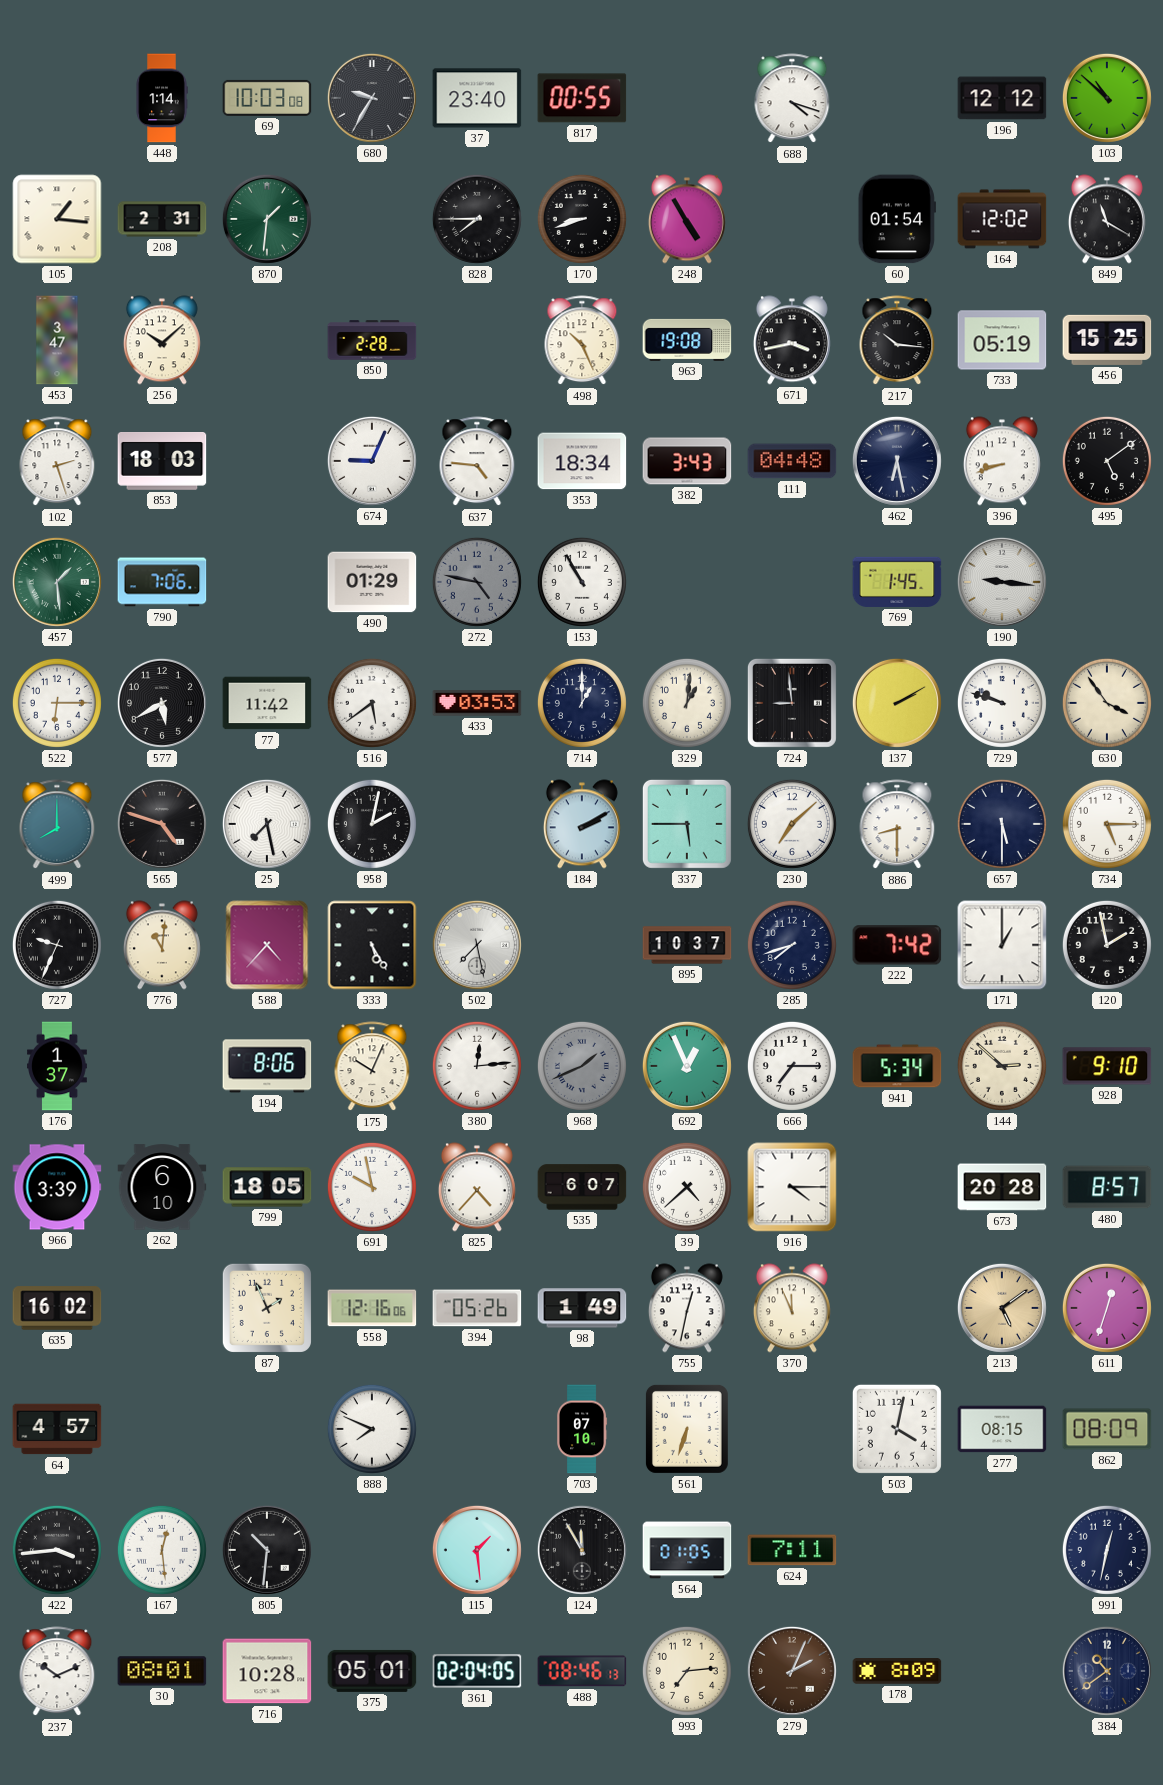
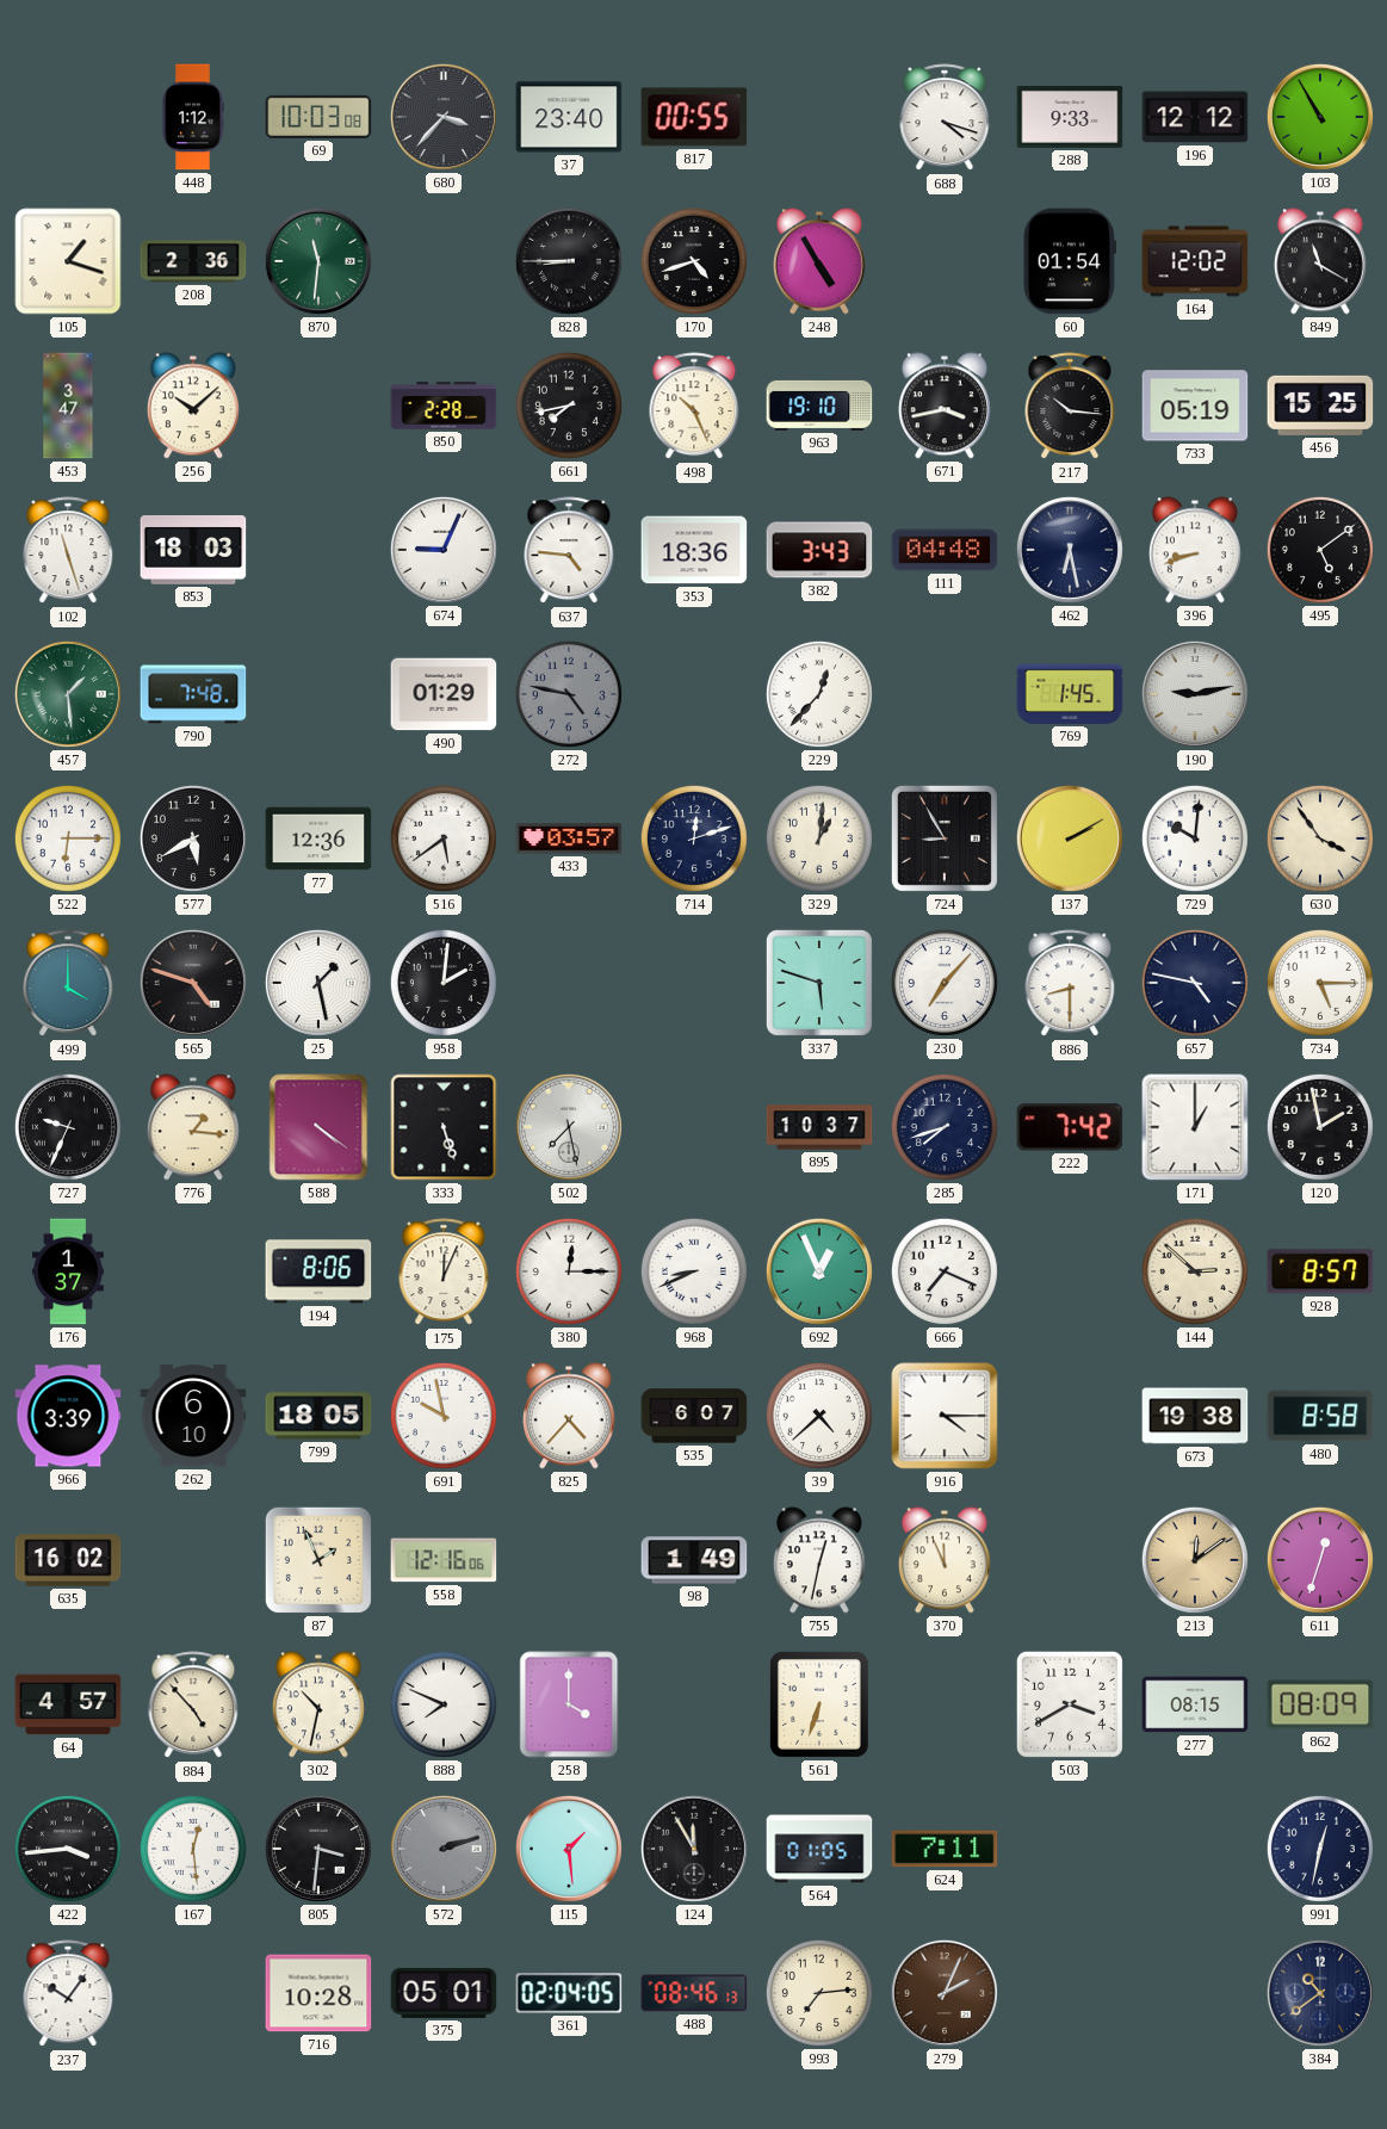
448: 1:14 -> 1:12
680: 9:35 -> 3:37
288: none -> 9:33
103: 10:52 -> 10:55
105: 1:16 -> 1:18
208: 2:31 -> 2:36
870: 1:31 -> 11:31
828: 7:45 -> 8:45
170: 8:42 -> 4:42
661: none -> 7:43
963: 19:08 -> 19:10
102: 2:27 -> 11:27
353: 18:34 -> 18:36
790: 7:06 -> 7:48
153: 10:55 -> none
229: none -> 12:37
190: 9:16 -> 9:13
77: 11:42 -> 12:36
433: 03:53 -> 03:57
714: 1:00 -> 12:12
724: 8:59 -> 8:55
729: 9:48 -> 10:01
499: 8:00 -> 4:00
25: 7:28 -> 1:28
958: 2:02 -> 2:01
184: 2:10 -> none
337: 5:45 -> 5:48
230: 7:08 -> 7:07
657: 5:30 -> 4:47
776: 11:01 -> 1:16
588: 4:37 -> 4:21
333: 5:25 -> 5:27
175: 10:04 -> 12:04
380: 12:14 -> 12:15
968: 1:41 -> 8:41
968 dial: grey -> white
666: 7:15 -> 7:19
941: 5:34 -> none
928: 9:10 -> 8:57
673: 20:28 -> 19:38
480: 8:57 -> 8:58
394: 05:26 -> none
213: 5:09 -> 12:09
884: none -> 4:53
302: none -> 10:32
258: none -> 4:00
703: 07:10 -> none
503: 4:02 -> 3:40
805: 10:31 -> 3:31
572: none -> 2:12
237: 10:11 -> 10:06
30: 08:01 -> none
178: 8:09 -> none
